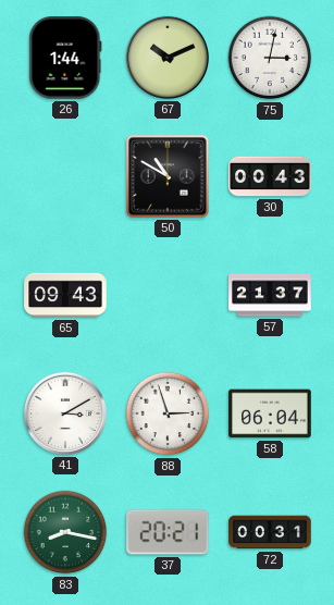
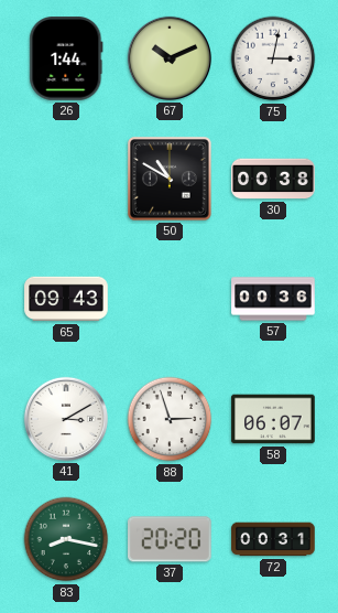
30: 00:43 -> 00:38
57: 21:37 -> 00:36
58: 06:04 -> 06:07
37: 20:21 -> 20:20
